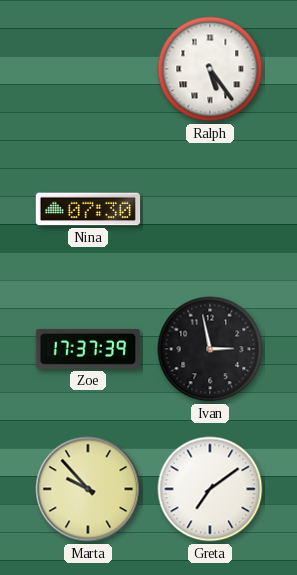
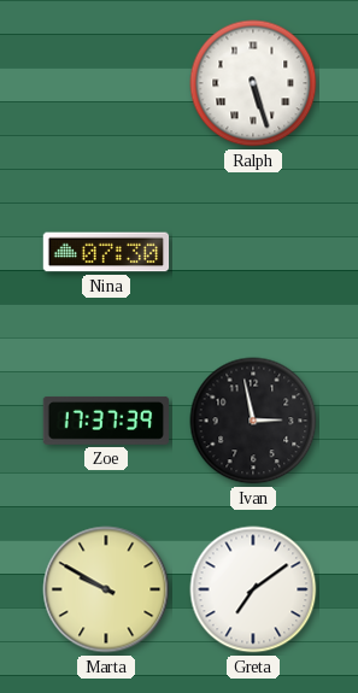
Ralph: 5:24 -> 5:27
Marta: 9:53 -> 9:50
